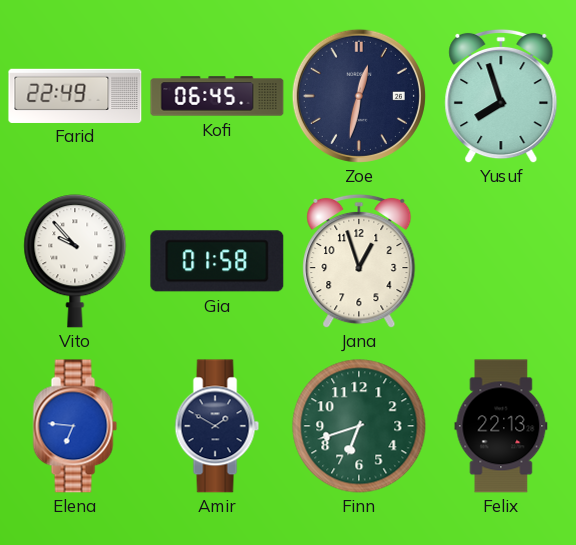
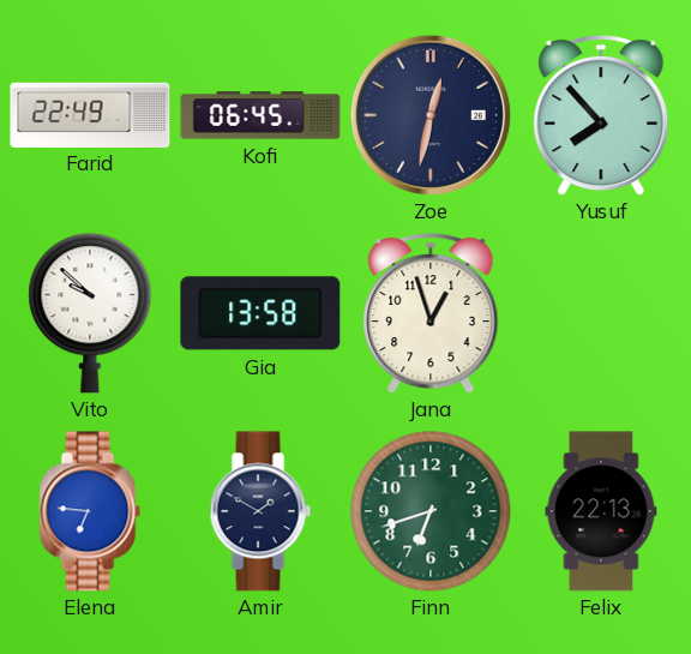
Yusuf: 7:57 -> 7:53
Vito: 9:53 -> 9:52
Gia: 01:58 -> 13:58
